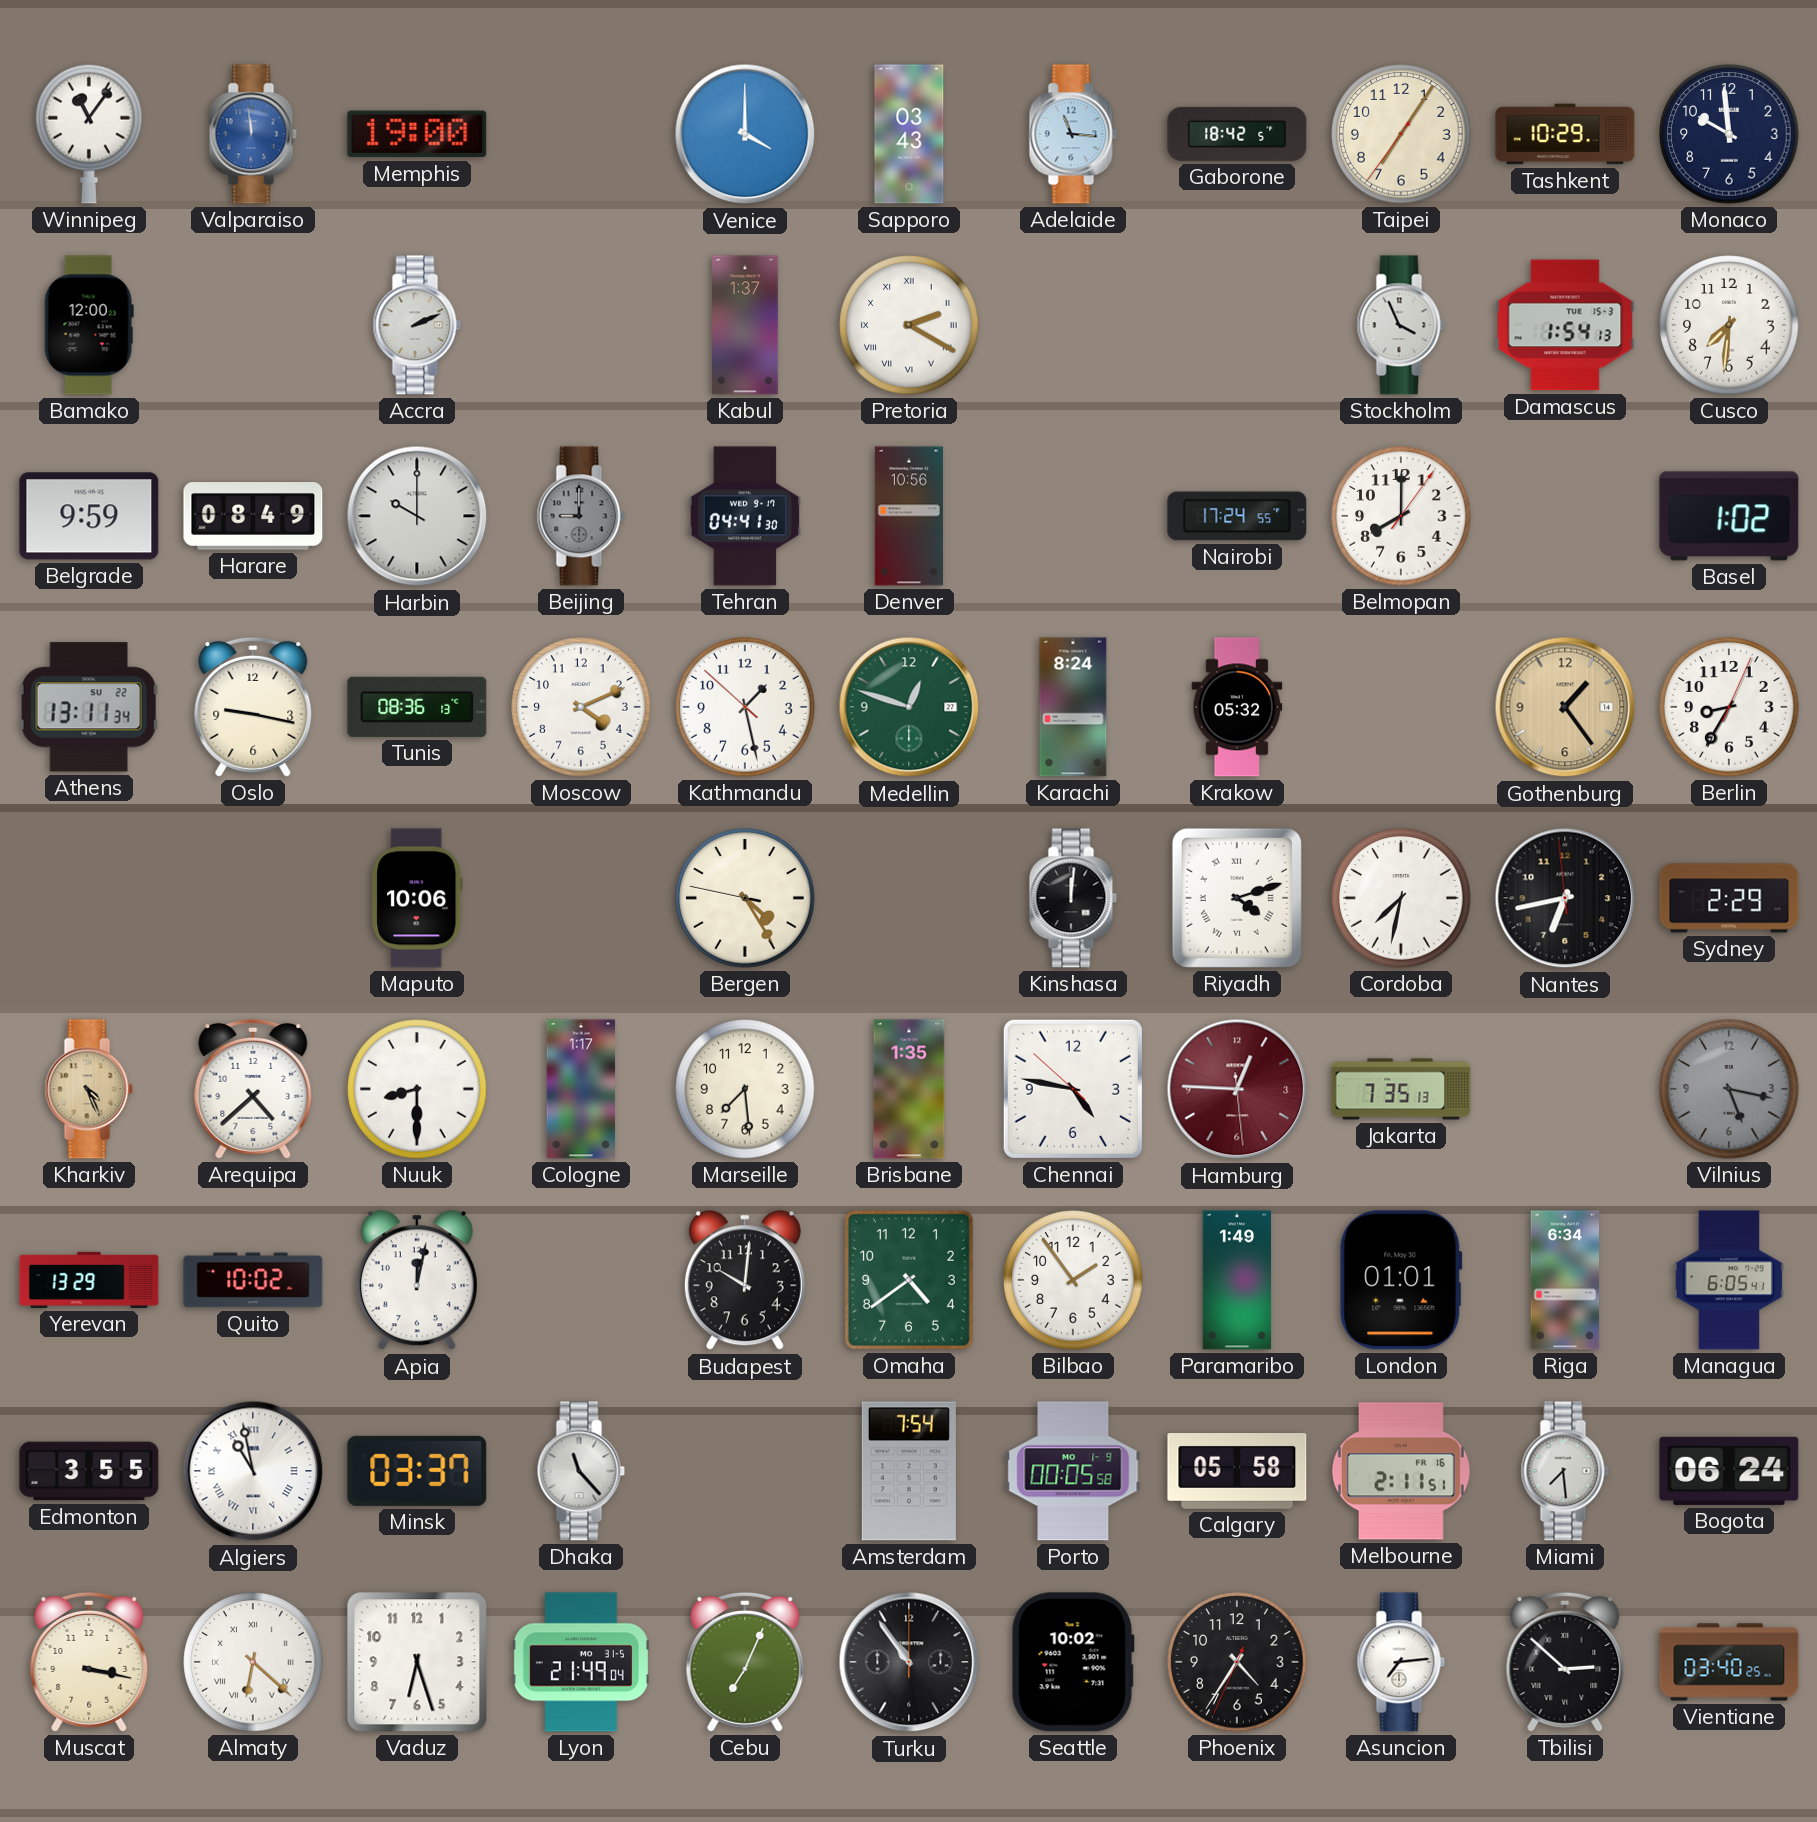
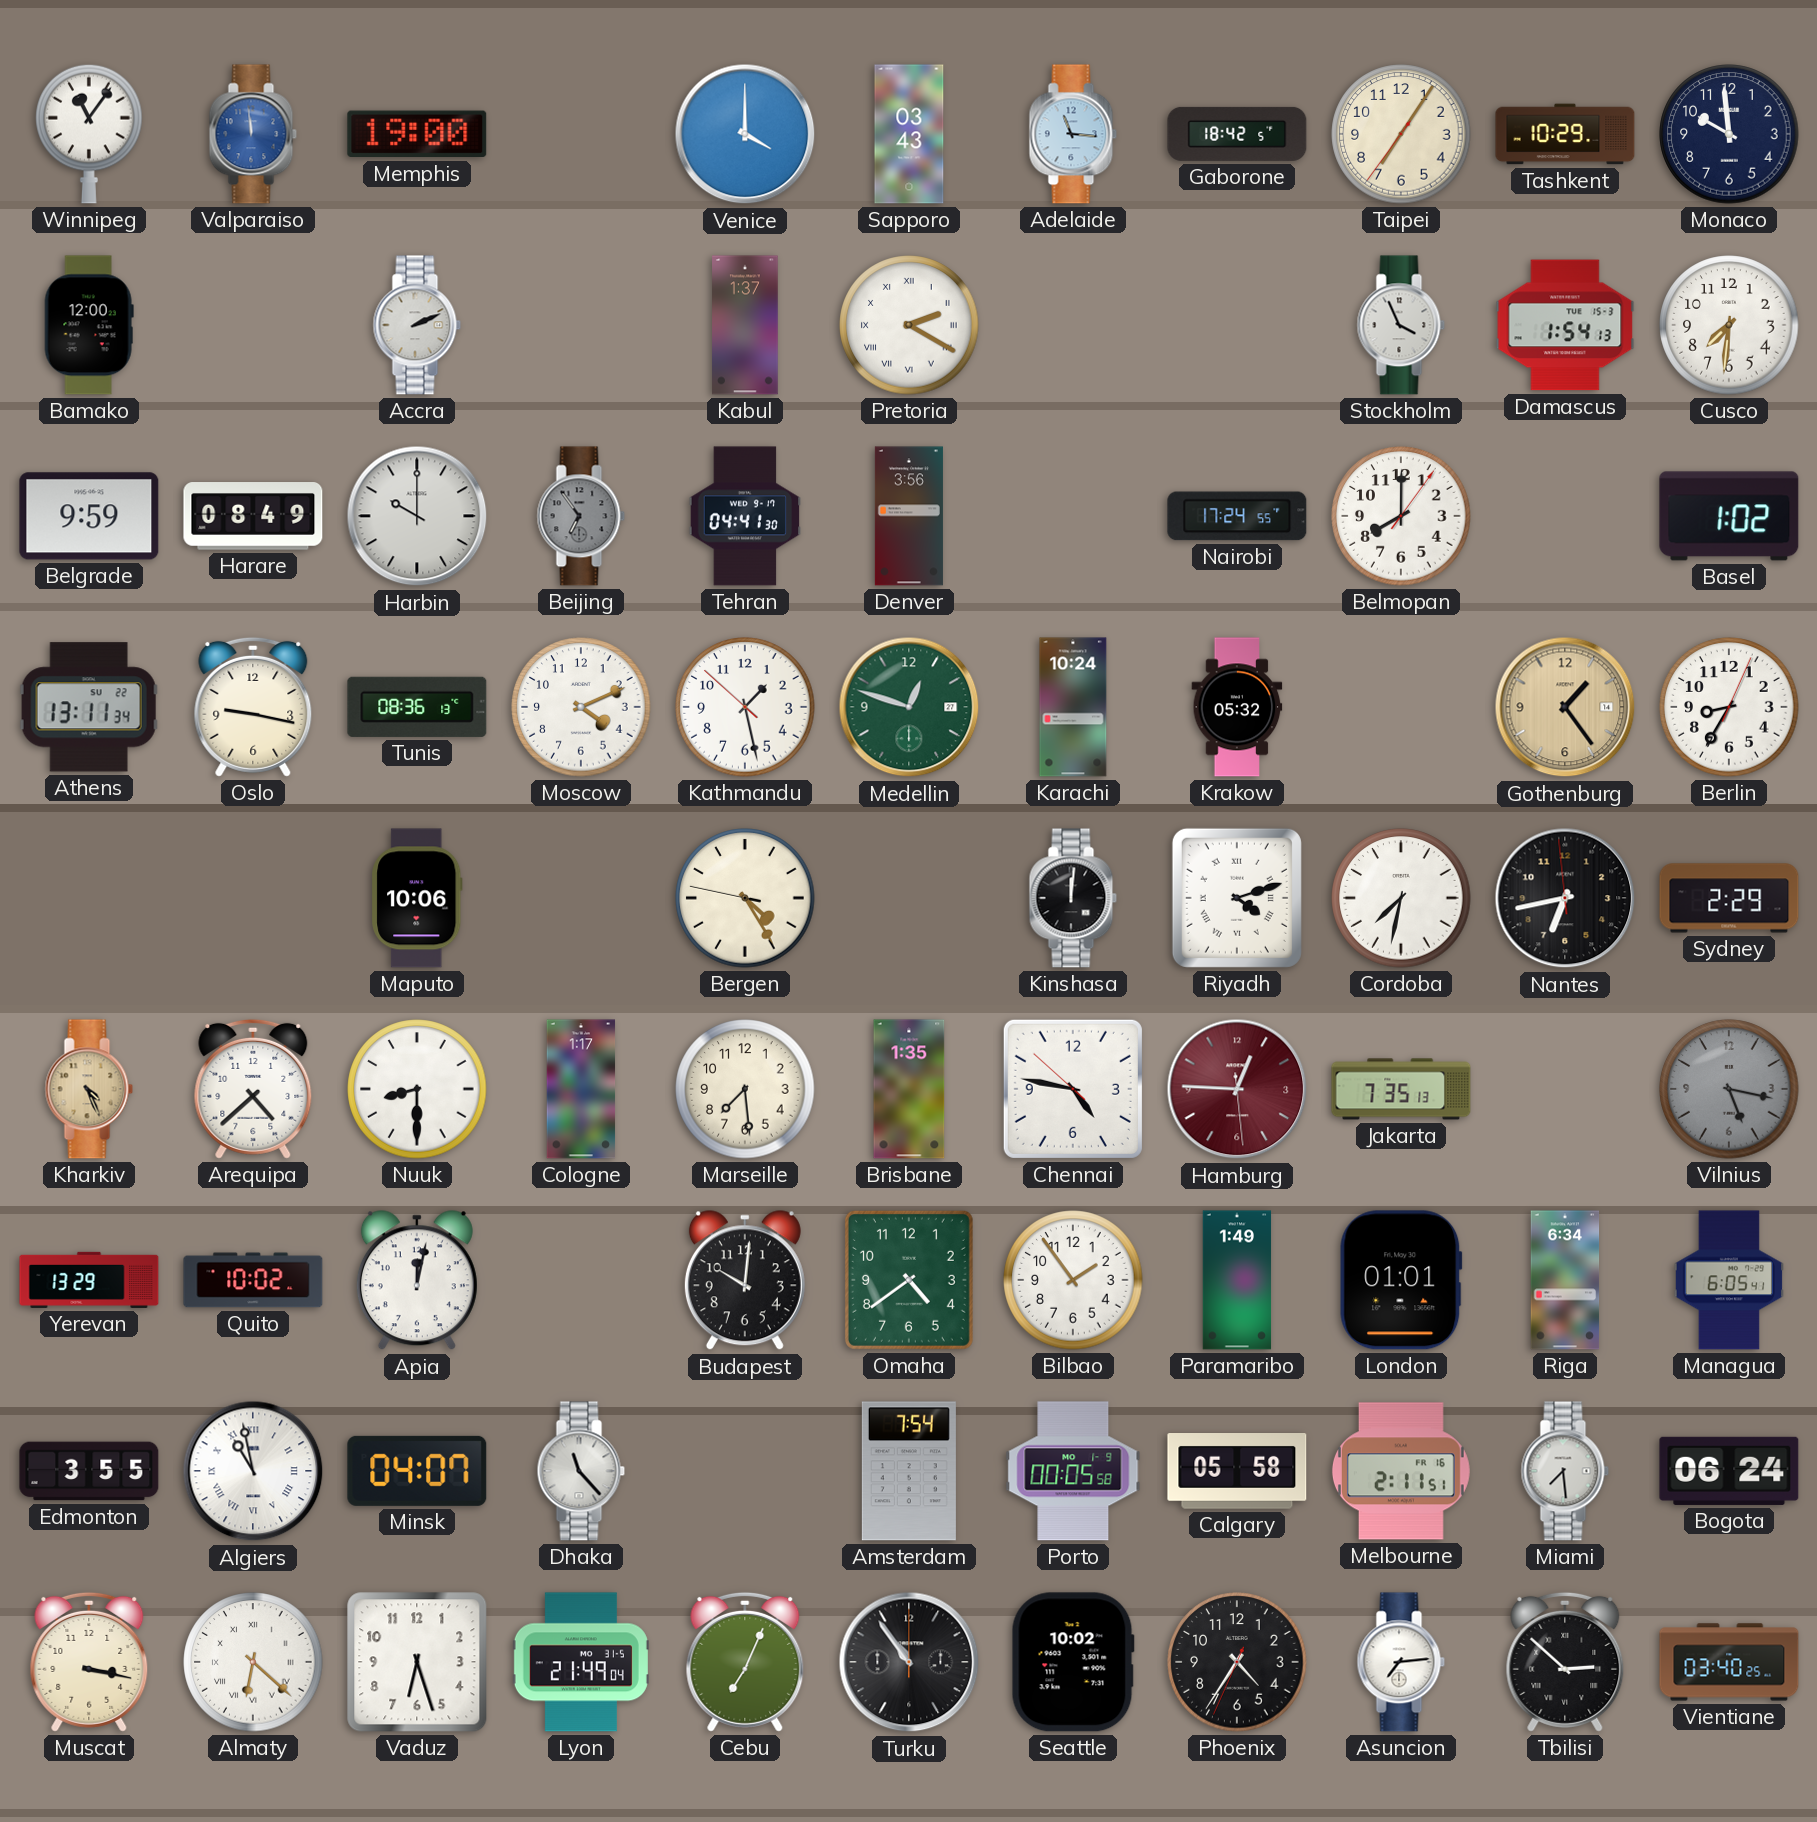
Beijing: 9:00 -> 6:54
Denver: 10:56 -> 3:56
Karachi: 8:24 -> 10:24
Minsk: 03:37 -> 04:07
